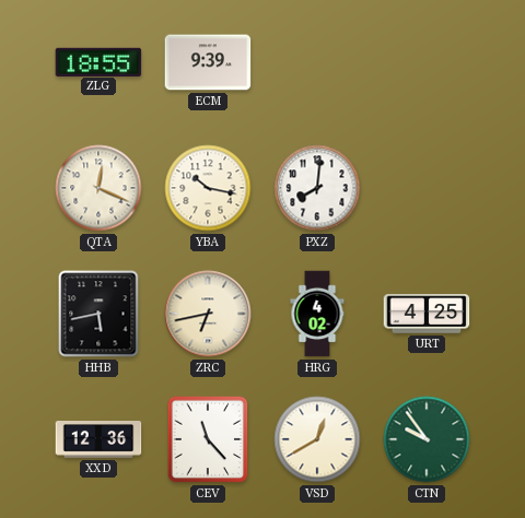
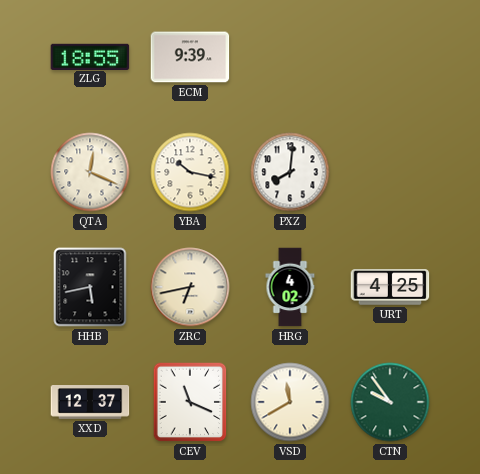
XXD: 12:36 -> 12:37
CEV: 11:23 -> 11:19
VSD: 12:40 -> 11:40
